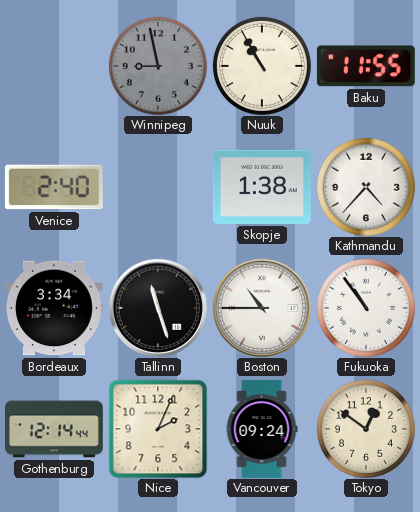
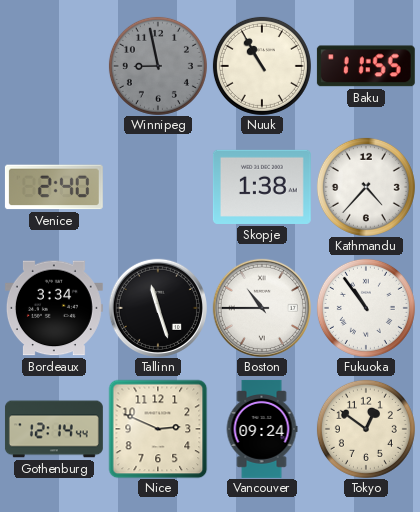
Nice: 2:04 -> 2:49
